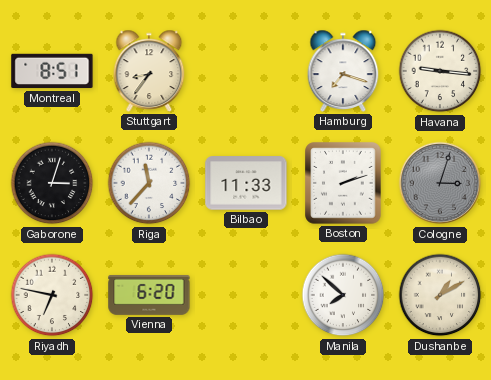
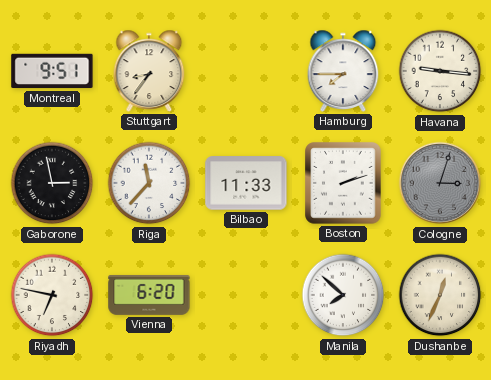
Montreal: 8:51 -> 9:51
Hamburg: 7:18 -> 7:45
Gaborone: 3:03 -> 2:58
Dushanbe: 1:10 -> 12:34
